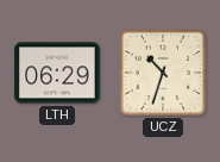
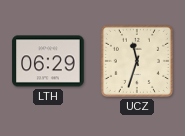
UCZ: 10:33 -> 11:33
